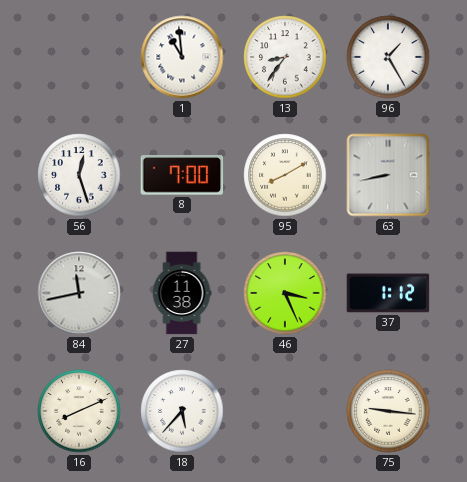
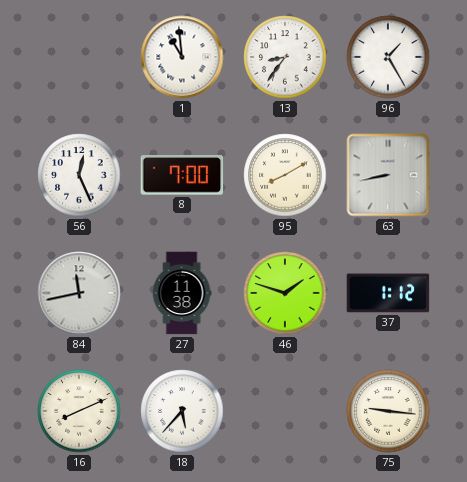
56: 12:27 -> 12:26
46: 3:26 -> 1:48
